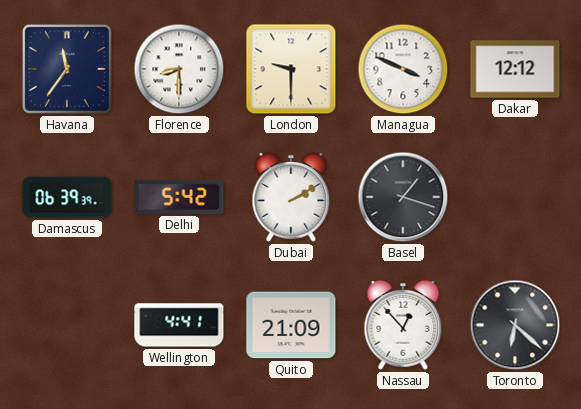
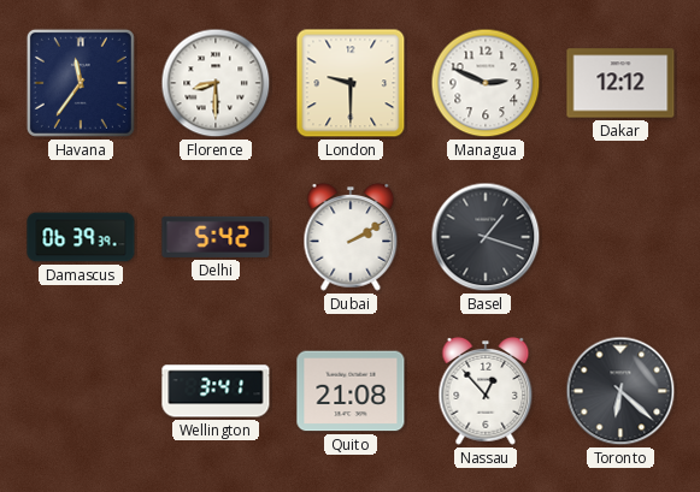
Managua: 3:49 -> 2:49
Wellington: 4:41 -> 3:41
Quito: 21:09 -> 21:08
